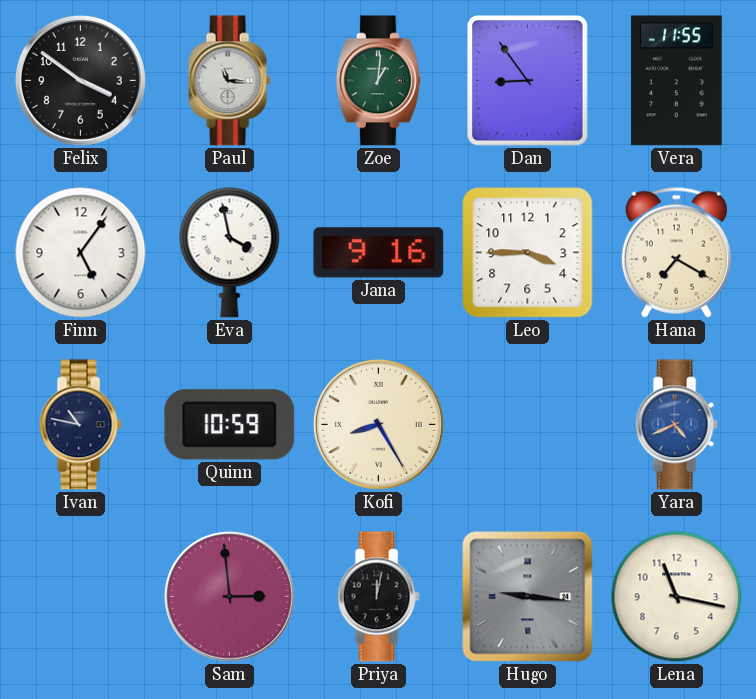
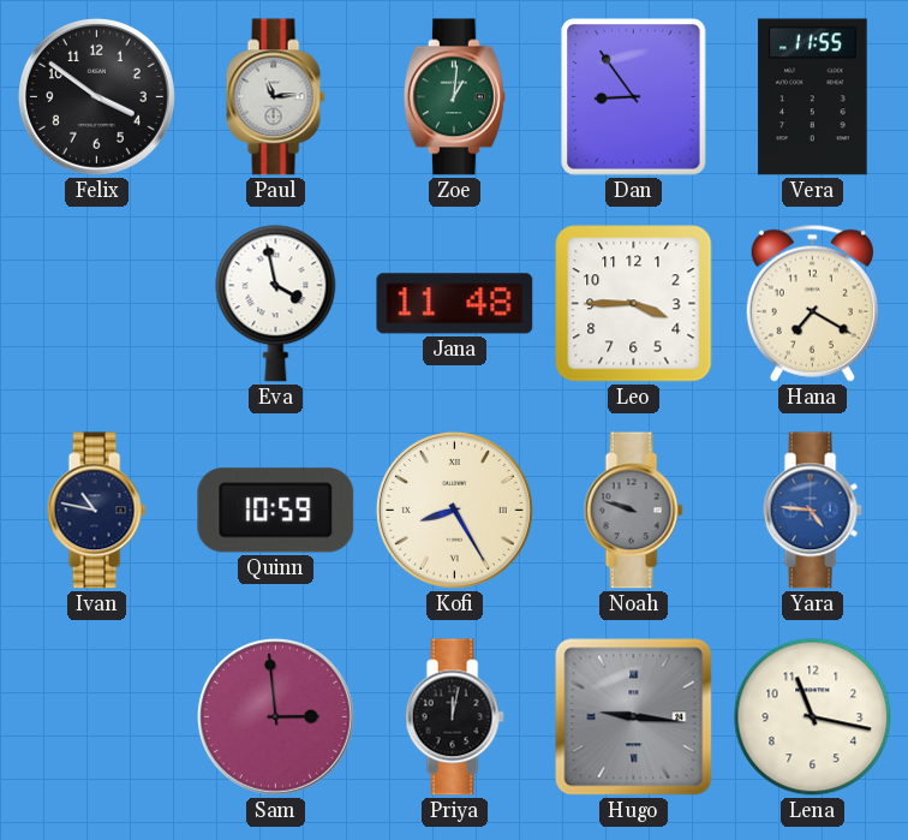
Paul: 11:16 -> 11:14
Finn: 5:06 -> none
Jana: 9:16 -> 11:48
Noah: none -> 9:48
Yara: 4:41 -> 4:46
